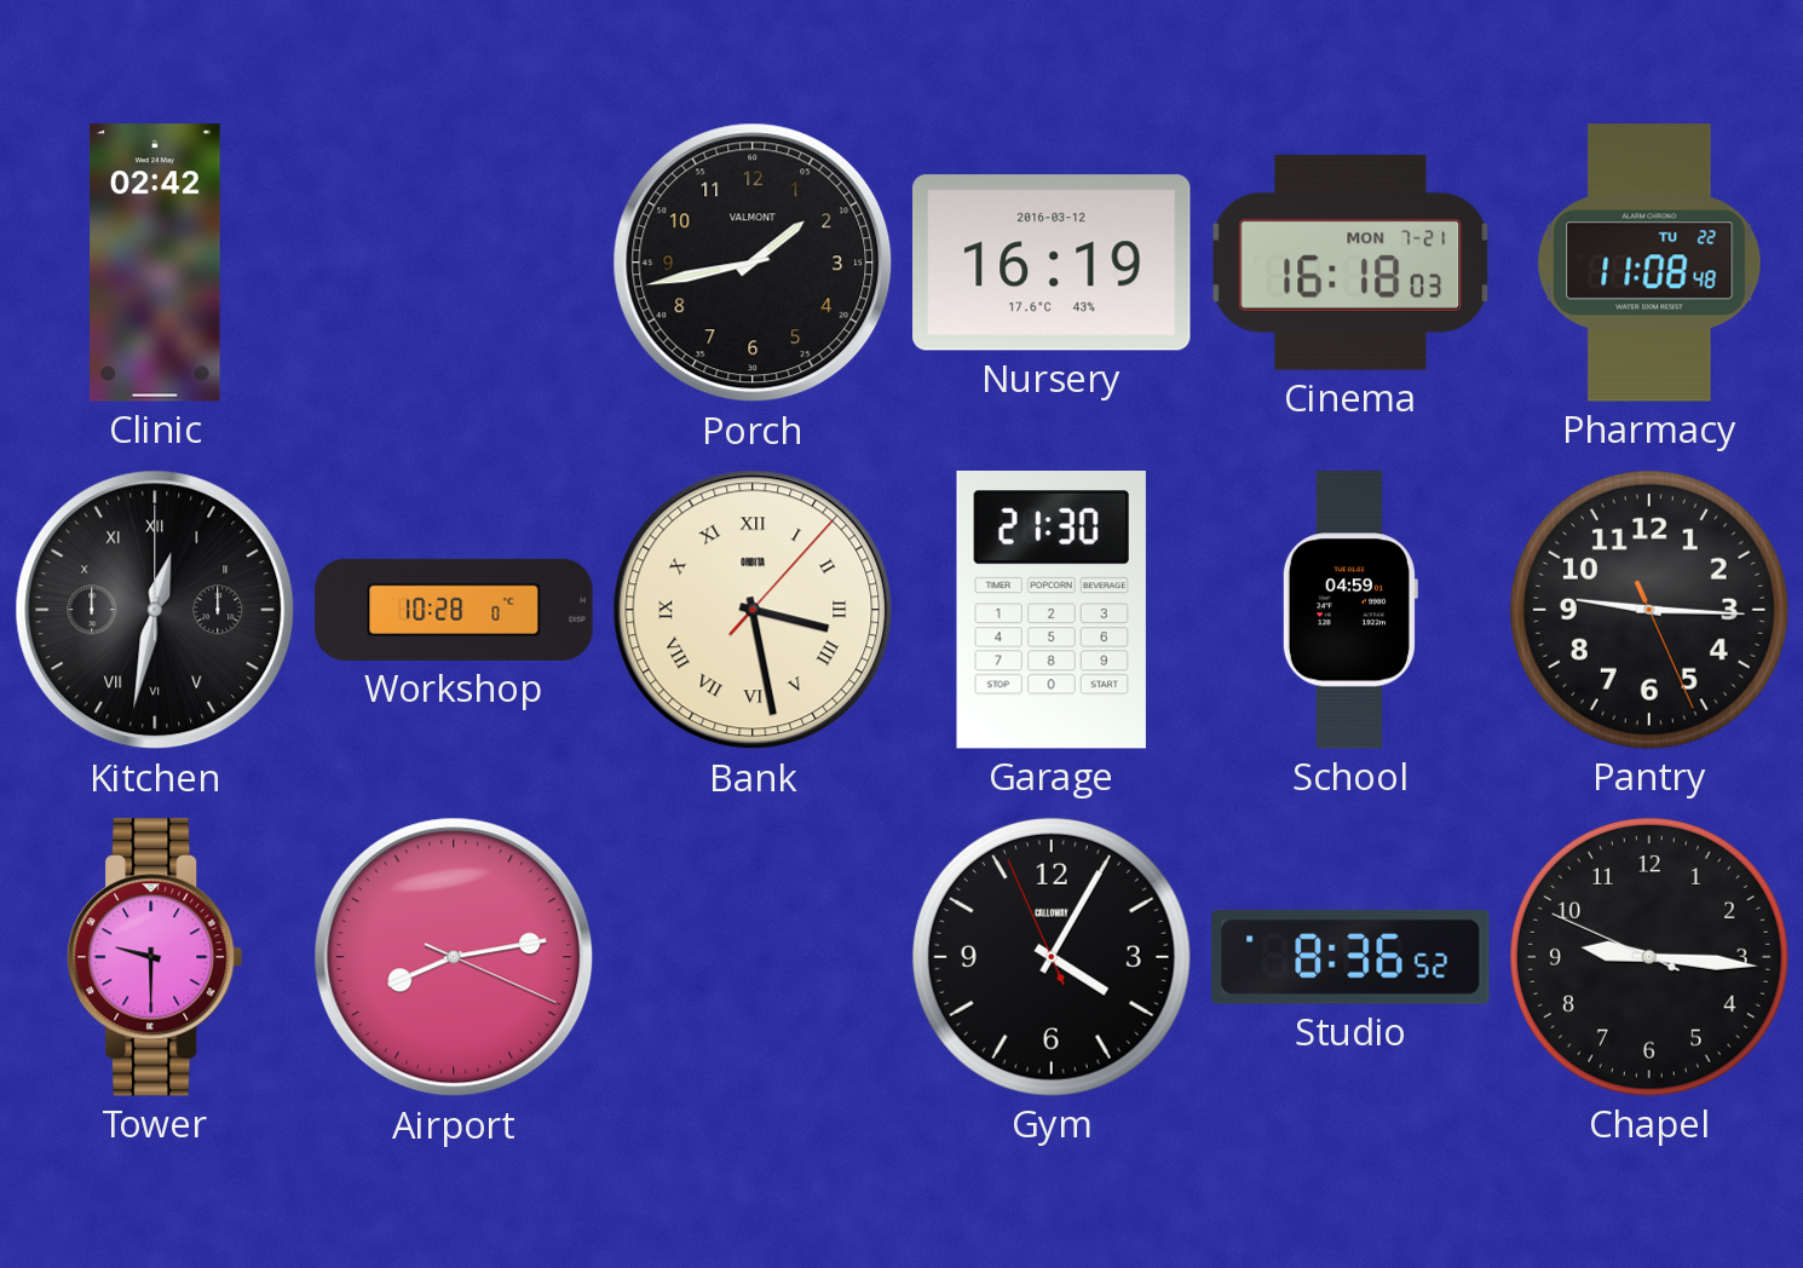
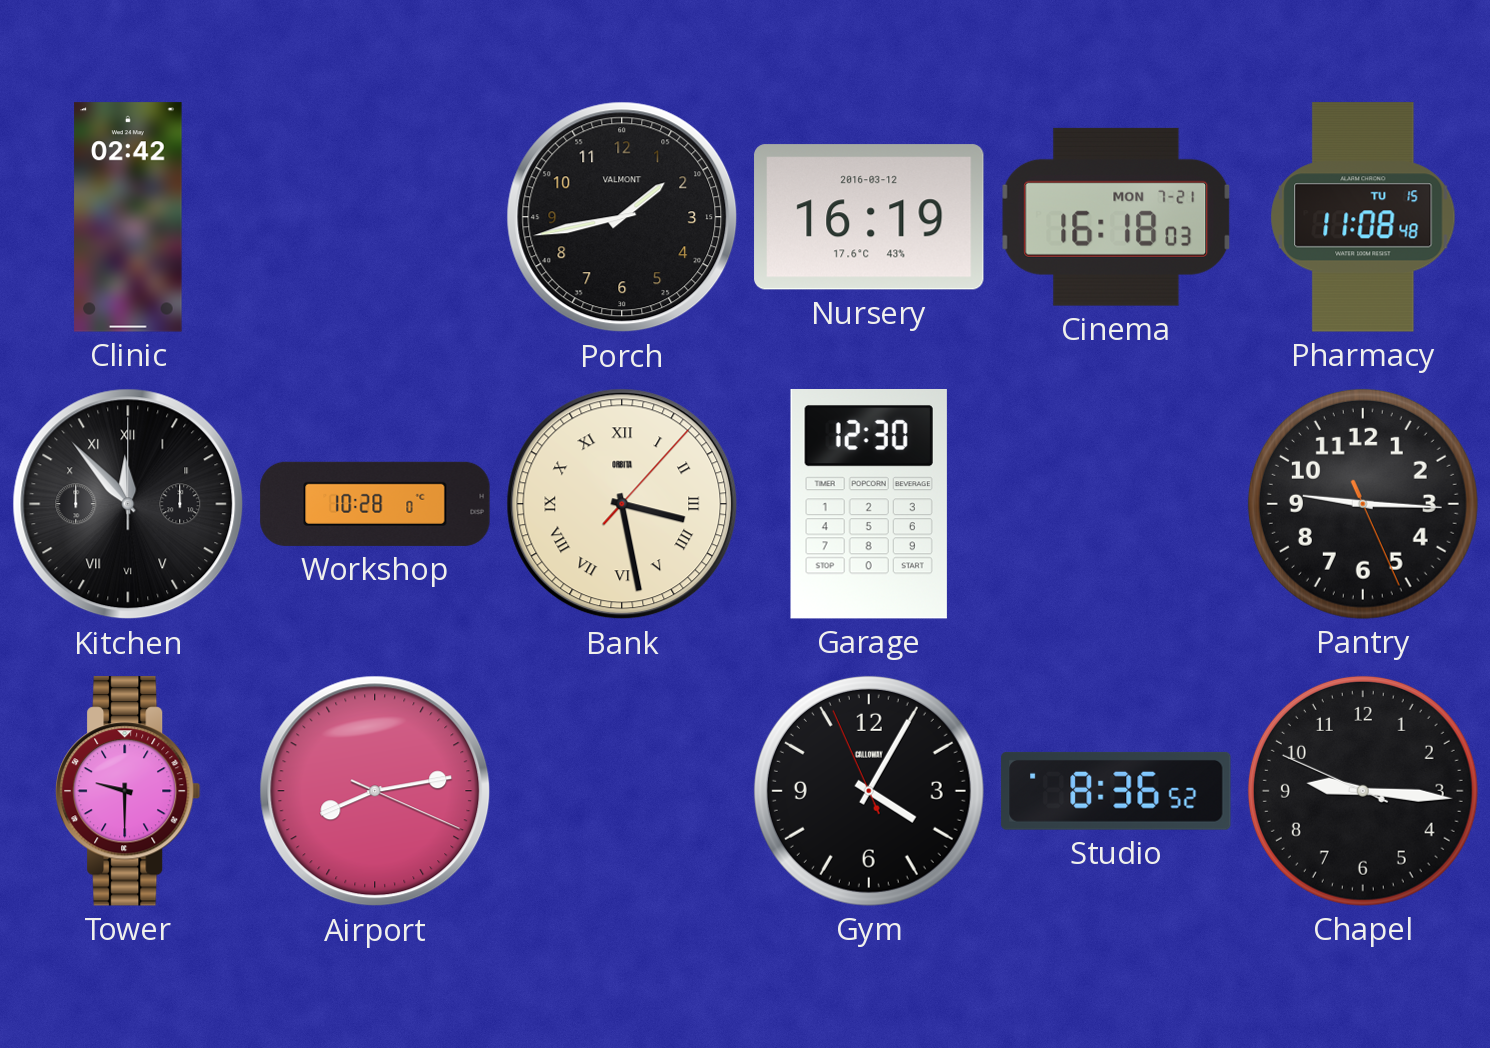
Pharmacy date: TU 22 -> TU 15
Kitchen: 12:32 -> 11:53
Garage: 21:30 -> 12:30
School: 04:59 -> none
